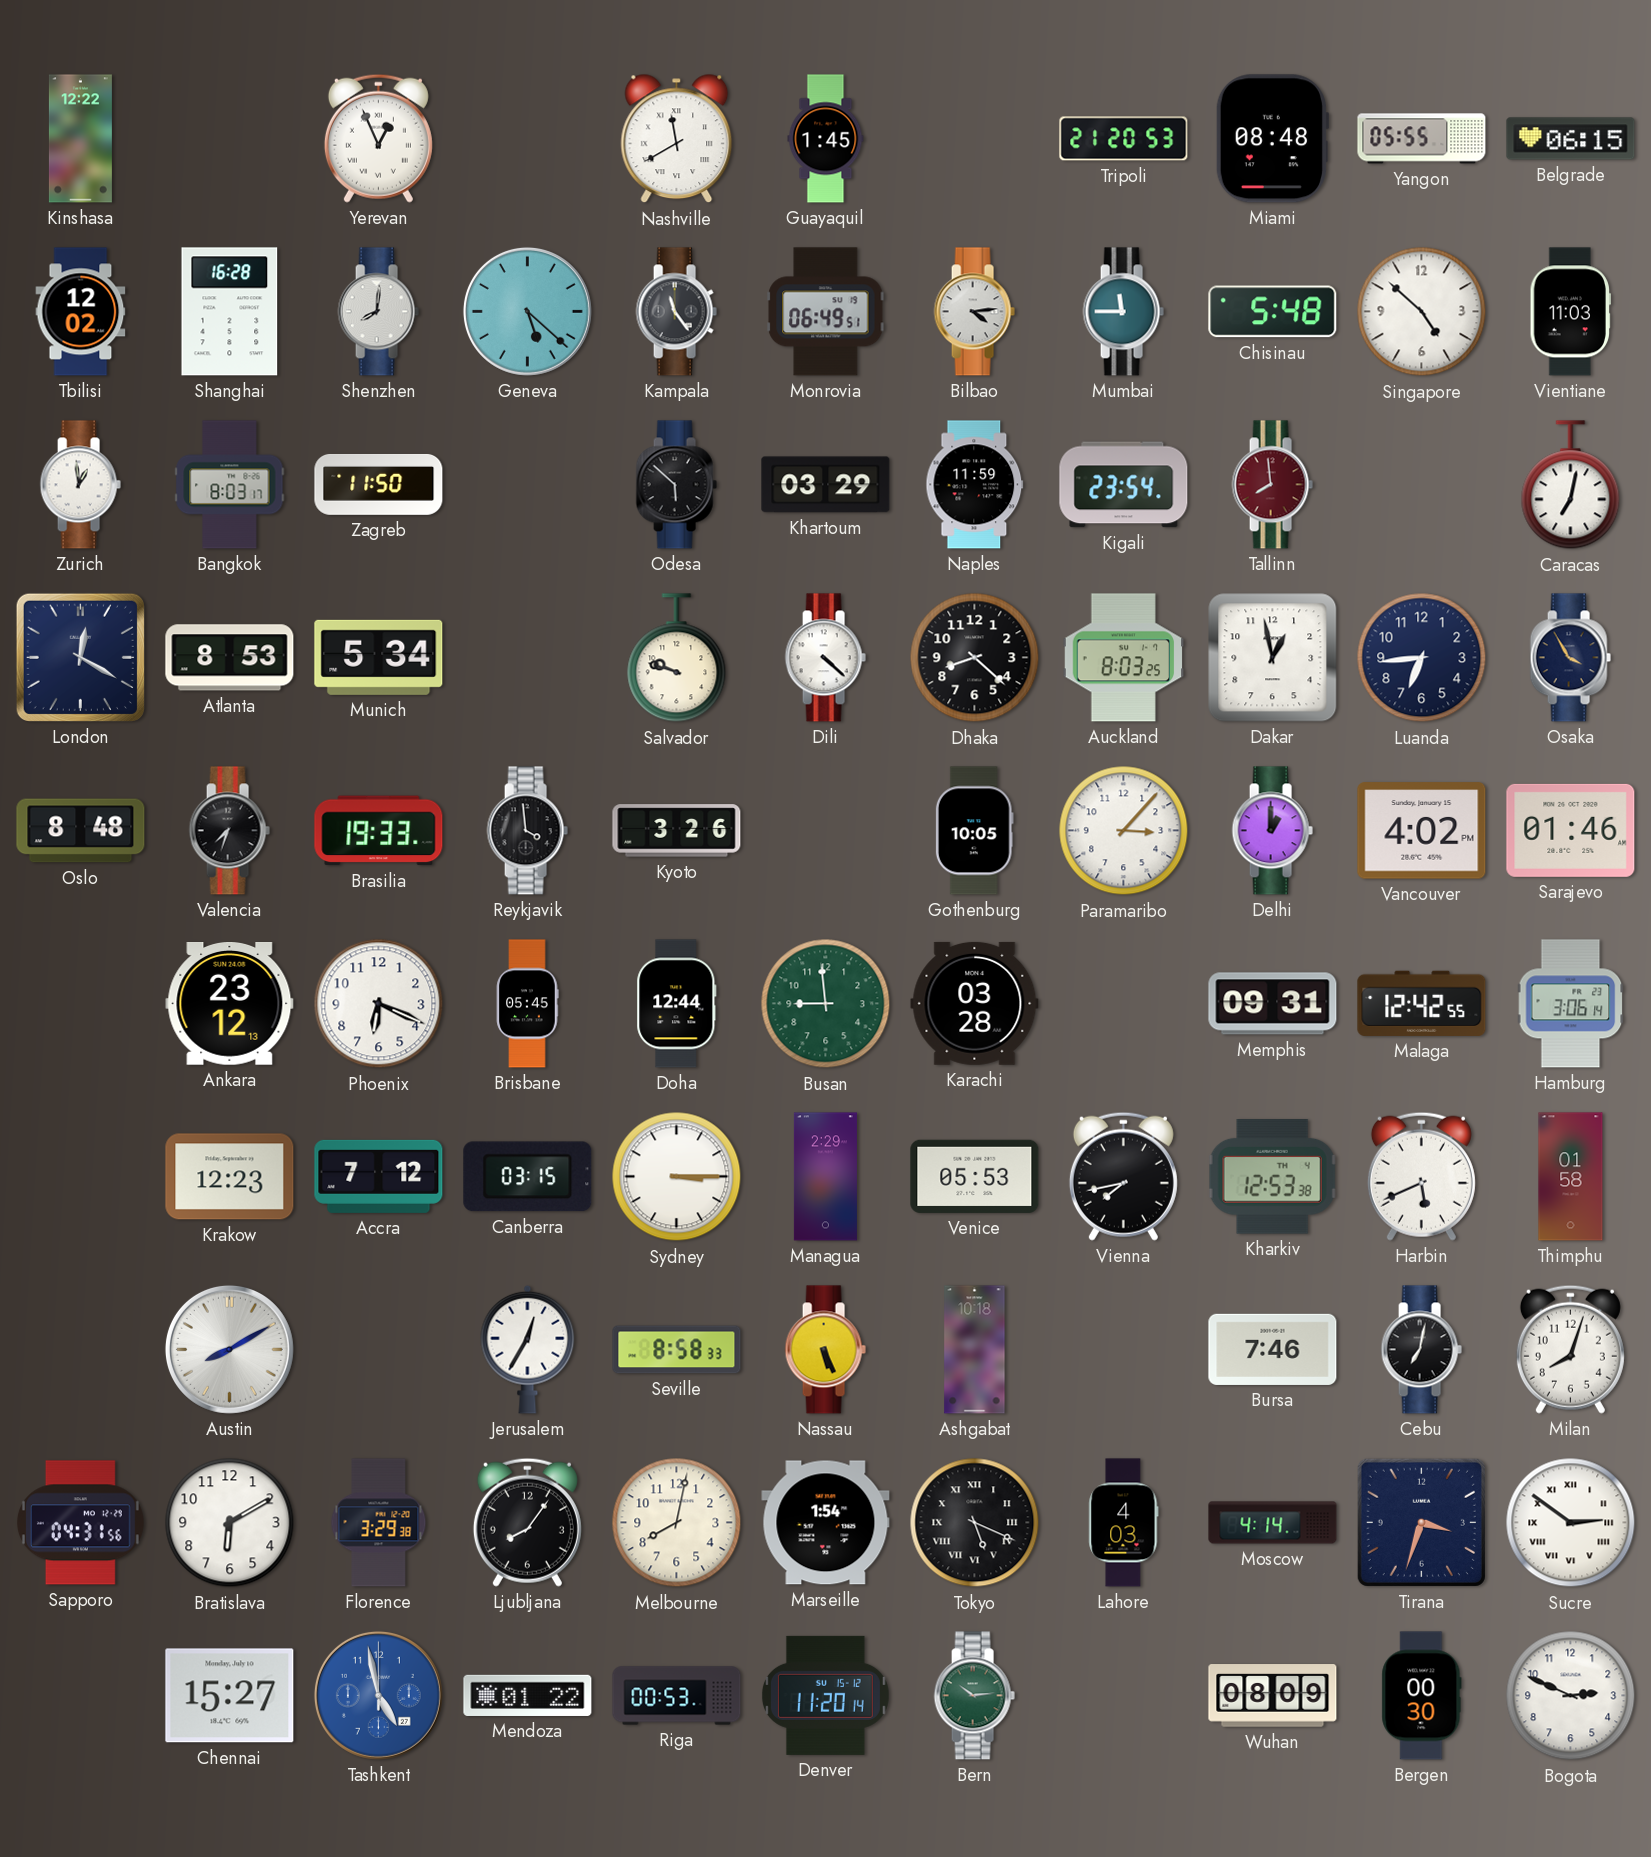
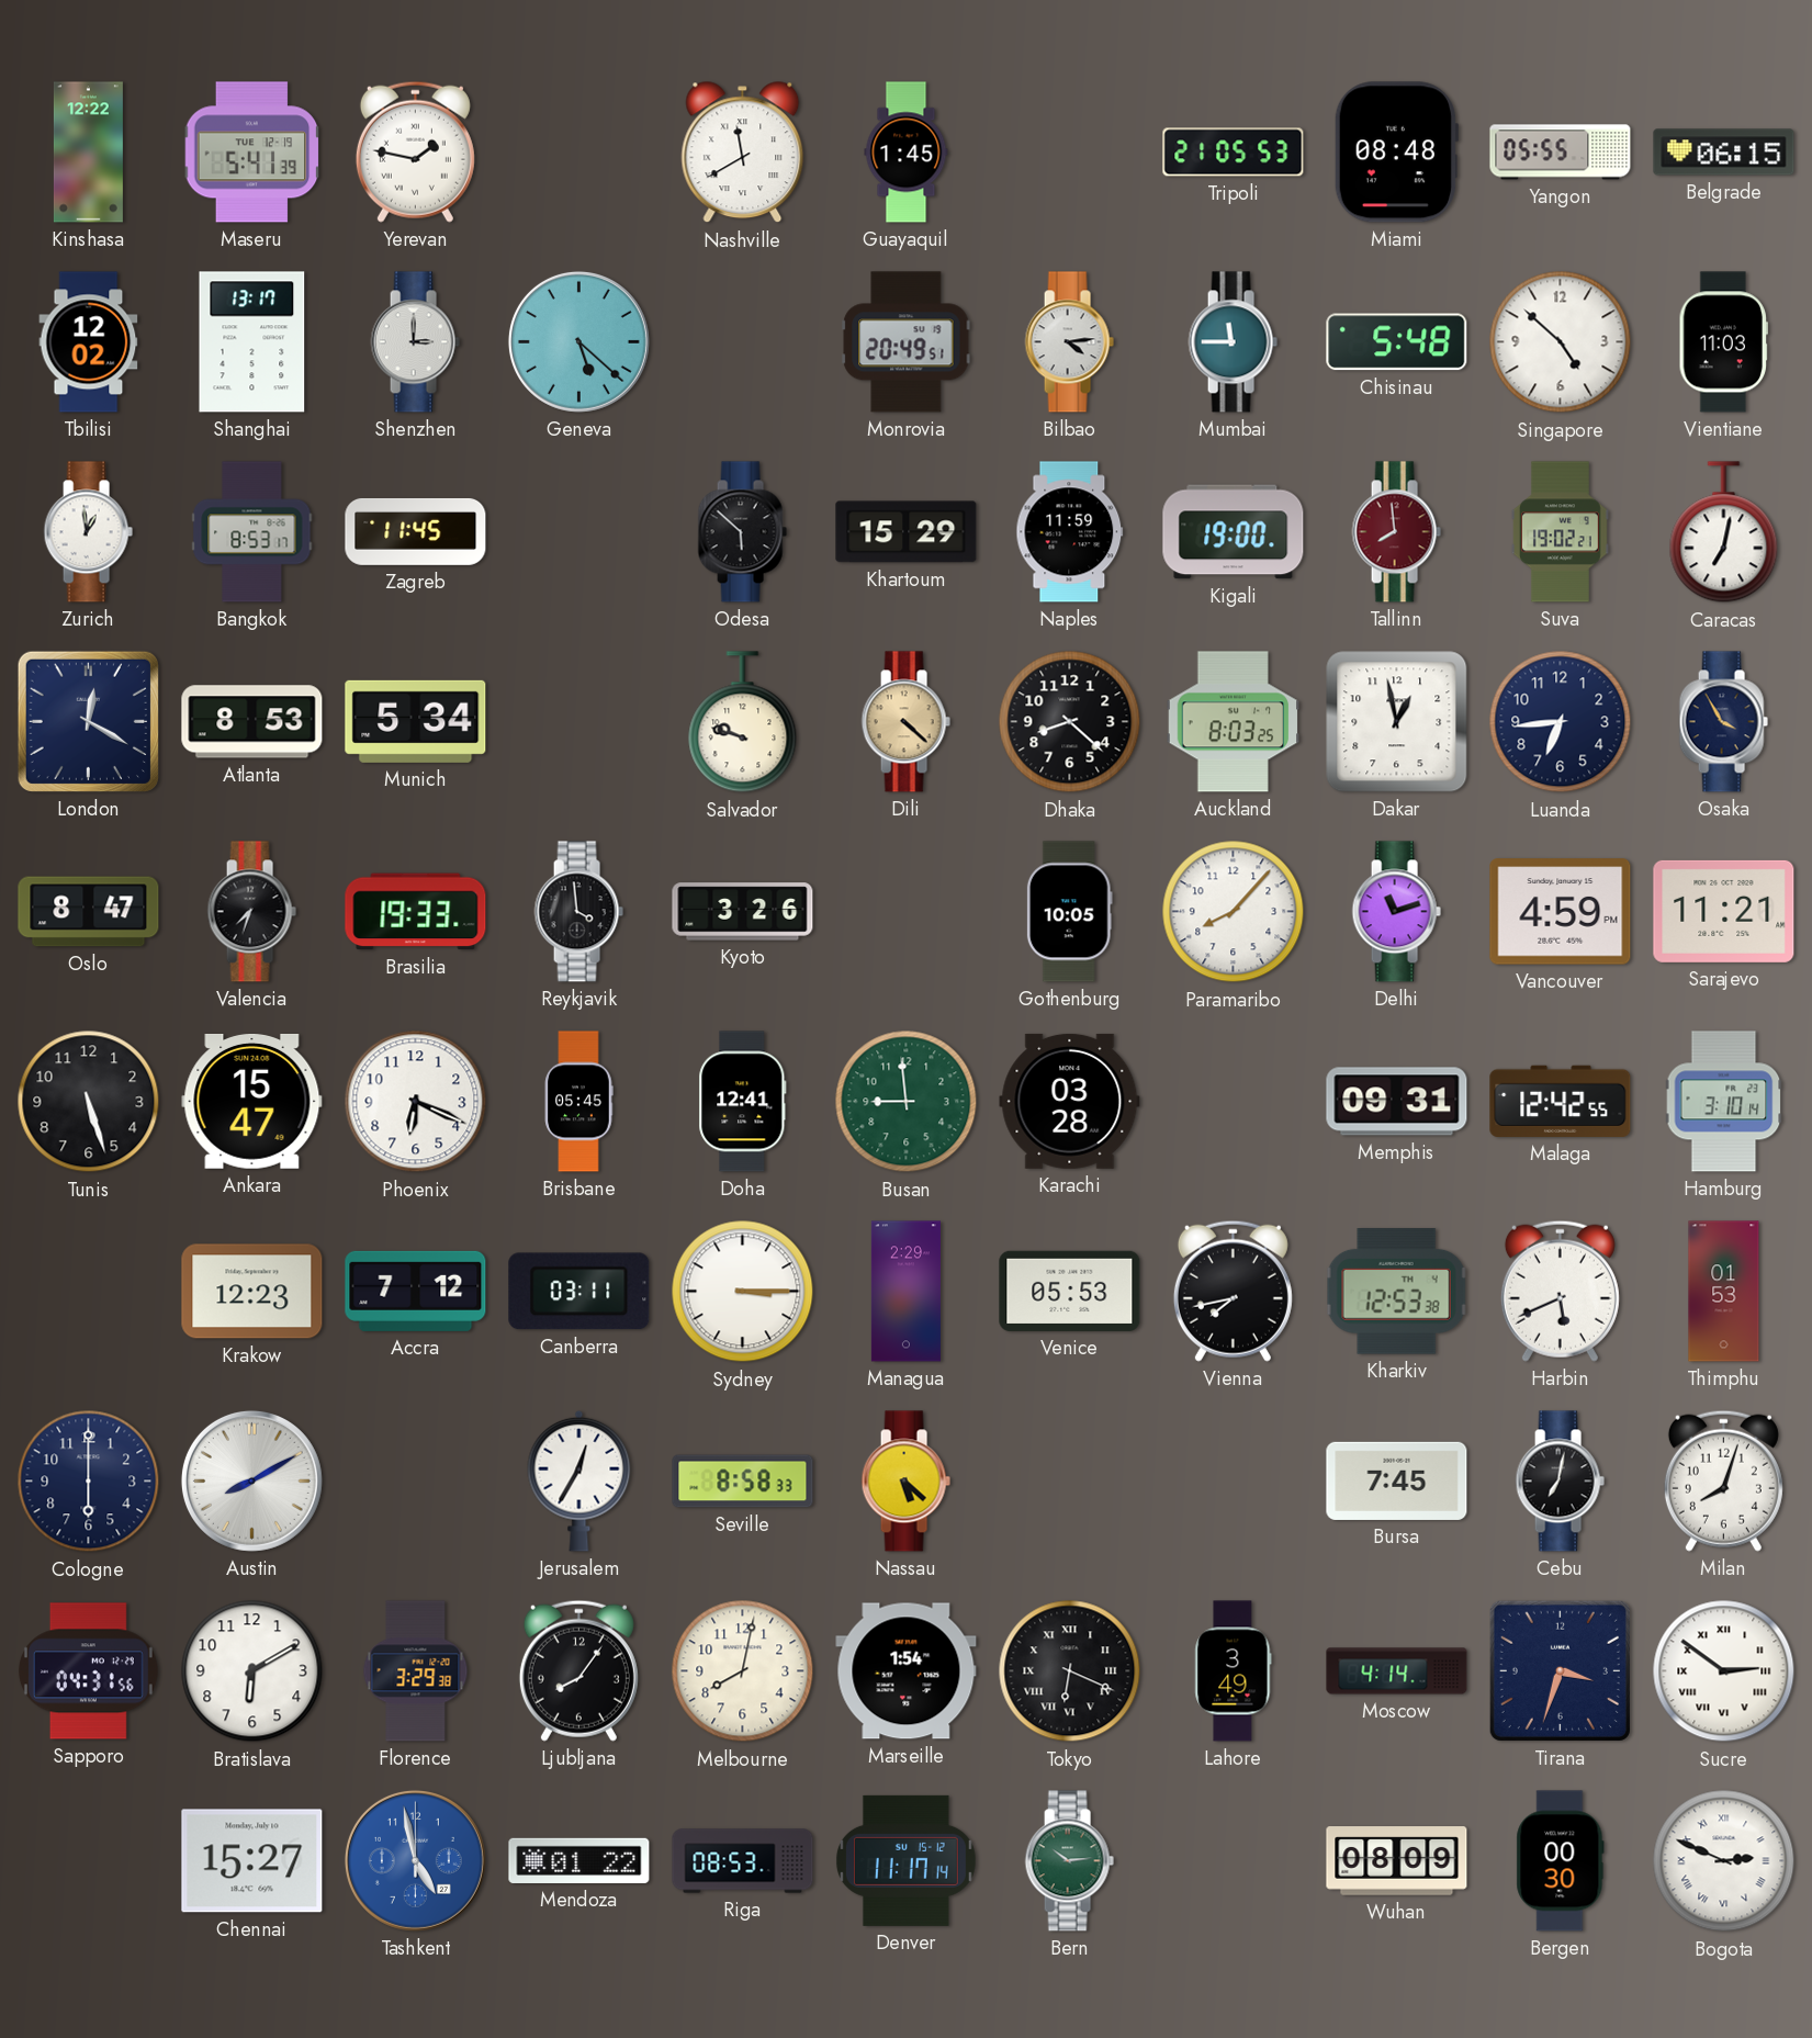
Maseru: none -> 5:41
Yerevan: 12:56 -> 1:47
Tripoli: 21:20 -> 21:05
Shanghai: 16:28 -> 13:17
Shenzhen: 8:01 -> 3:00
Kampala: 11:24 -> none
Monrovia: 06:49 -> 20:49
Bangkok: 8:03 -> 8:53
Zagreb: 11:50 -> 11:45
Khartoum: 03:29 -> 15:29
Kigali: 23:54 -> 19:00
Suva: none -> 19:02
Dili dial: white -> champagne
Oslo: 8:48 -> 8:47
Paramaribo: 3:07 -> 8:07
Delhi: 1:00 -> 11:12
Vancouver: 4:02 -> 4:59
Sarajevo: 01:46 -> 11:21
Tunis: none -> 5:27
Ankara: 23:12 -> 15:47
Doha: 12:44 -> 12:41
Hamburg: 3:06 -> 3:10
Canberra: 03:15 -> 03:11
Thimphu: 01:58 -> 01:53
Cologne: none -> 6:00
Nassau: 5:26 -> 5:22
Ashgabat: 10:18 -> none
Bursa: 7:46 -> 7:45
Tokyo: 5:19 -> 6:19
Lahore: 4:03 -> 3:49
Riga: 00:53 -> 08:53
Denver: 11:20 -> 11:17
Bogota numerals: Arabic -> Roman
